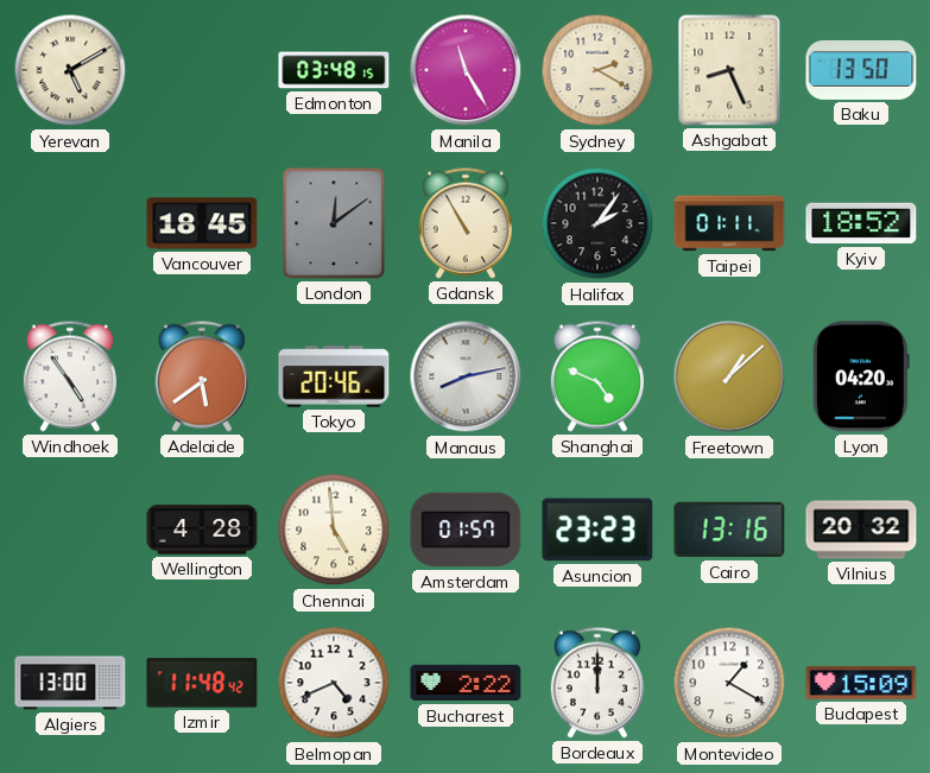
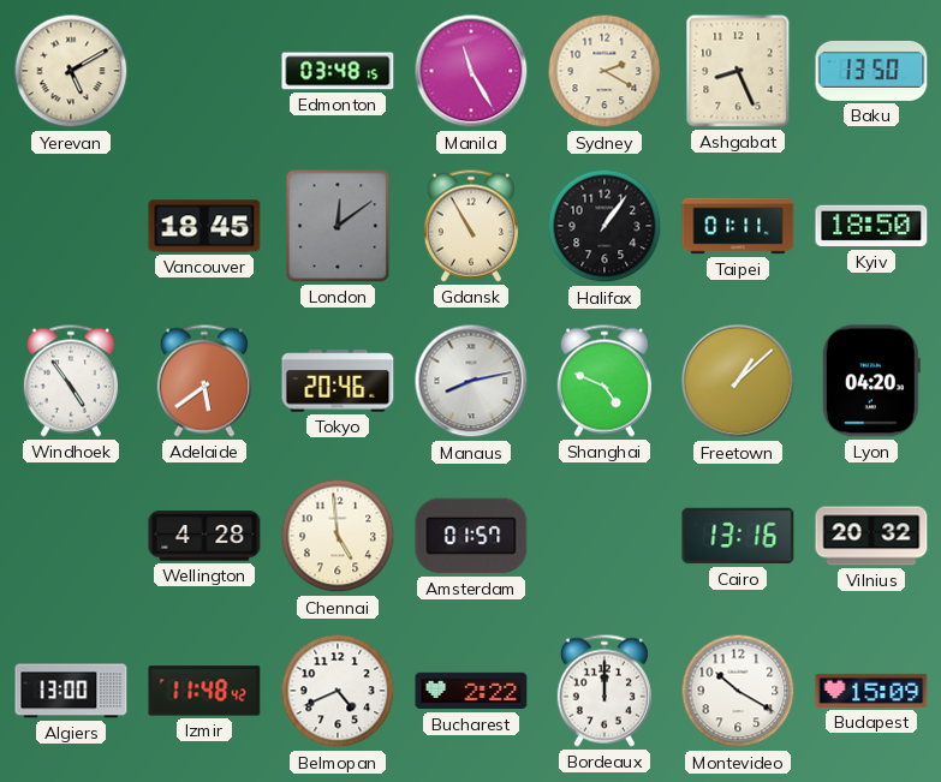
Halifax: 2:06 -> 1:06
Kyiv: 18:52 -> 18:50
Asuncion: 23:23 -> none
Montevideo: 1:20 -> 10:20
